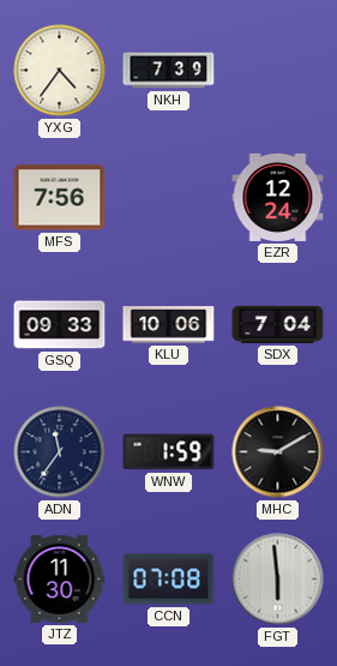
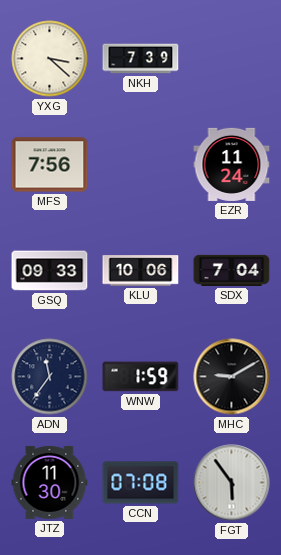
YXG: 4:36 -> 3:22
EZR: 12:24 -> 11:24
FGT: 5:59 -> 5:54
